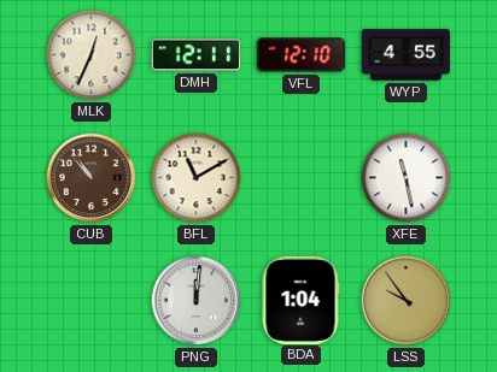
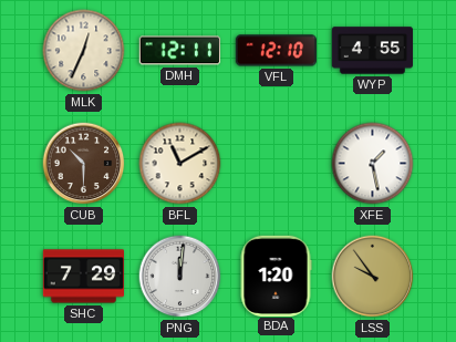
CUB: 10:53 -> 10:30
XFE: 11:28 -> 1:28
SHC: none -> 7:29
BDA: 1:04 -> 1:20
